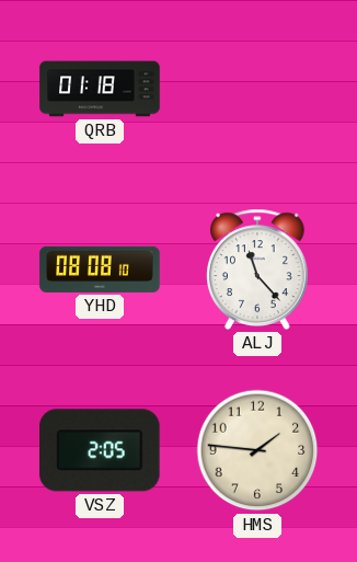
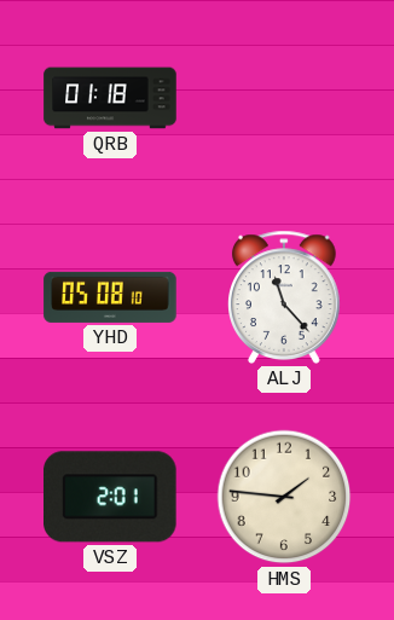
YHD: 08:08 -> 05:08
VSZ: 2:05 -> 2:01
